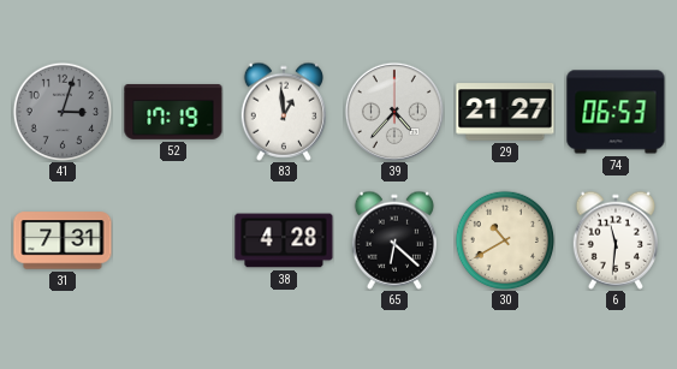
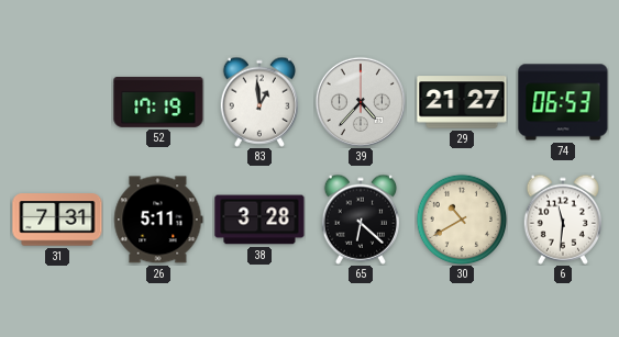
41: 3:03 -> none
26: none -> 5:11
38: 4:28 -> 3:28
